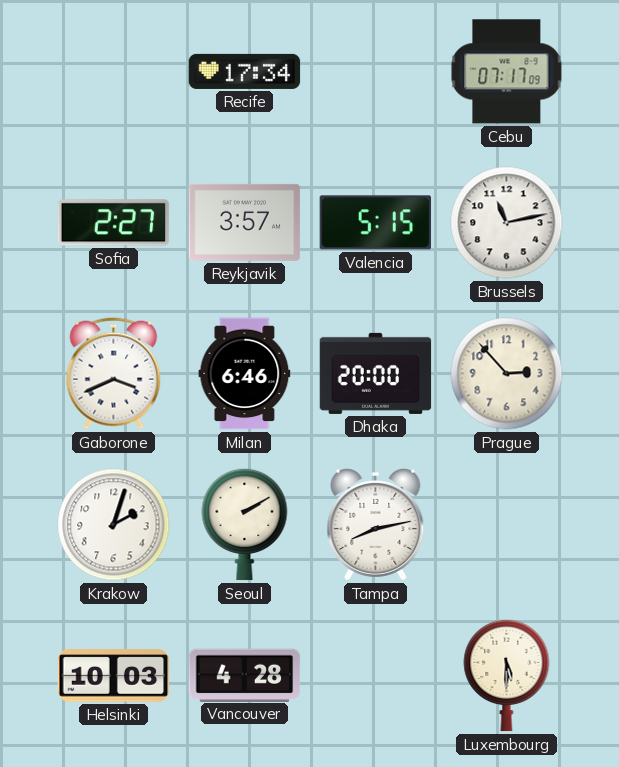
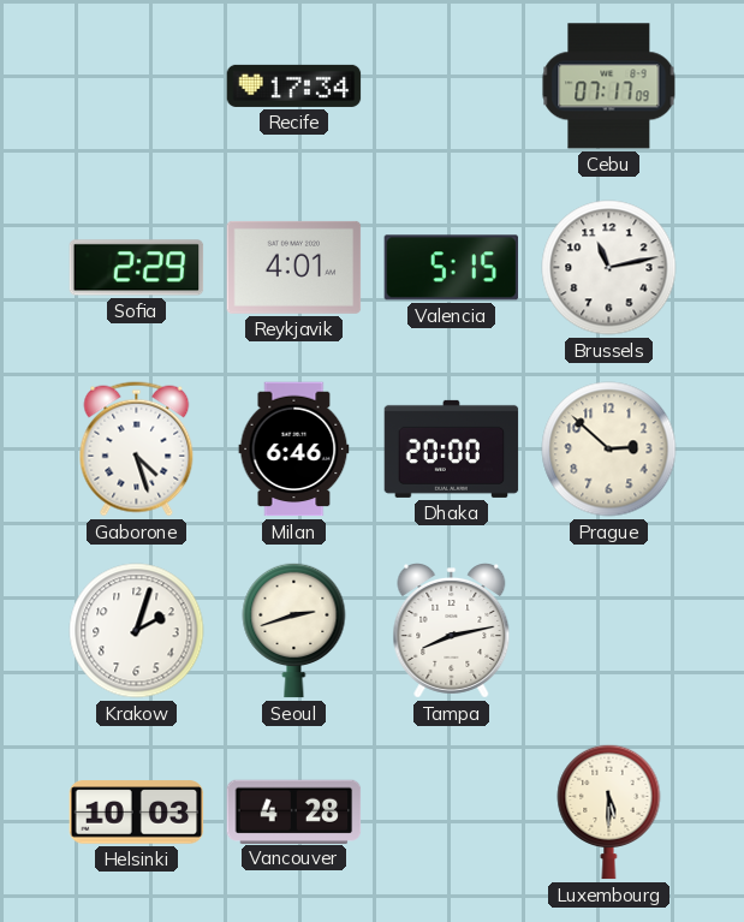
Sofia: 2:27 -> 2:29
Reykjavik: 3:57 -> 4:01
Gaborone: 3:41 -> 4:27
Prague: 2:53 -> 2:52
Seoul: 2:10 -> 2:42
